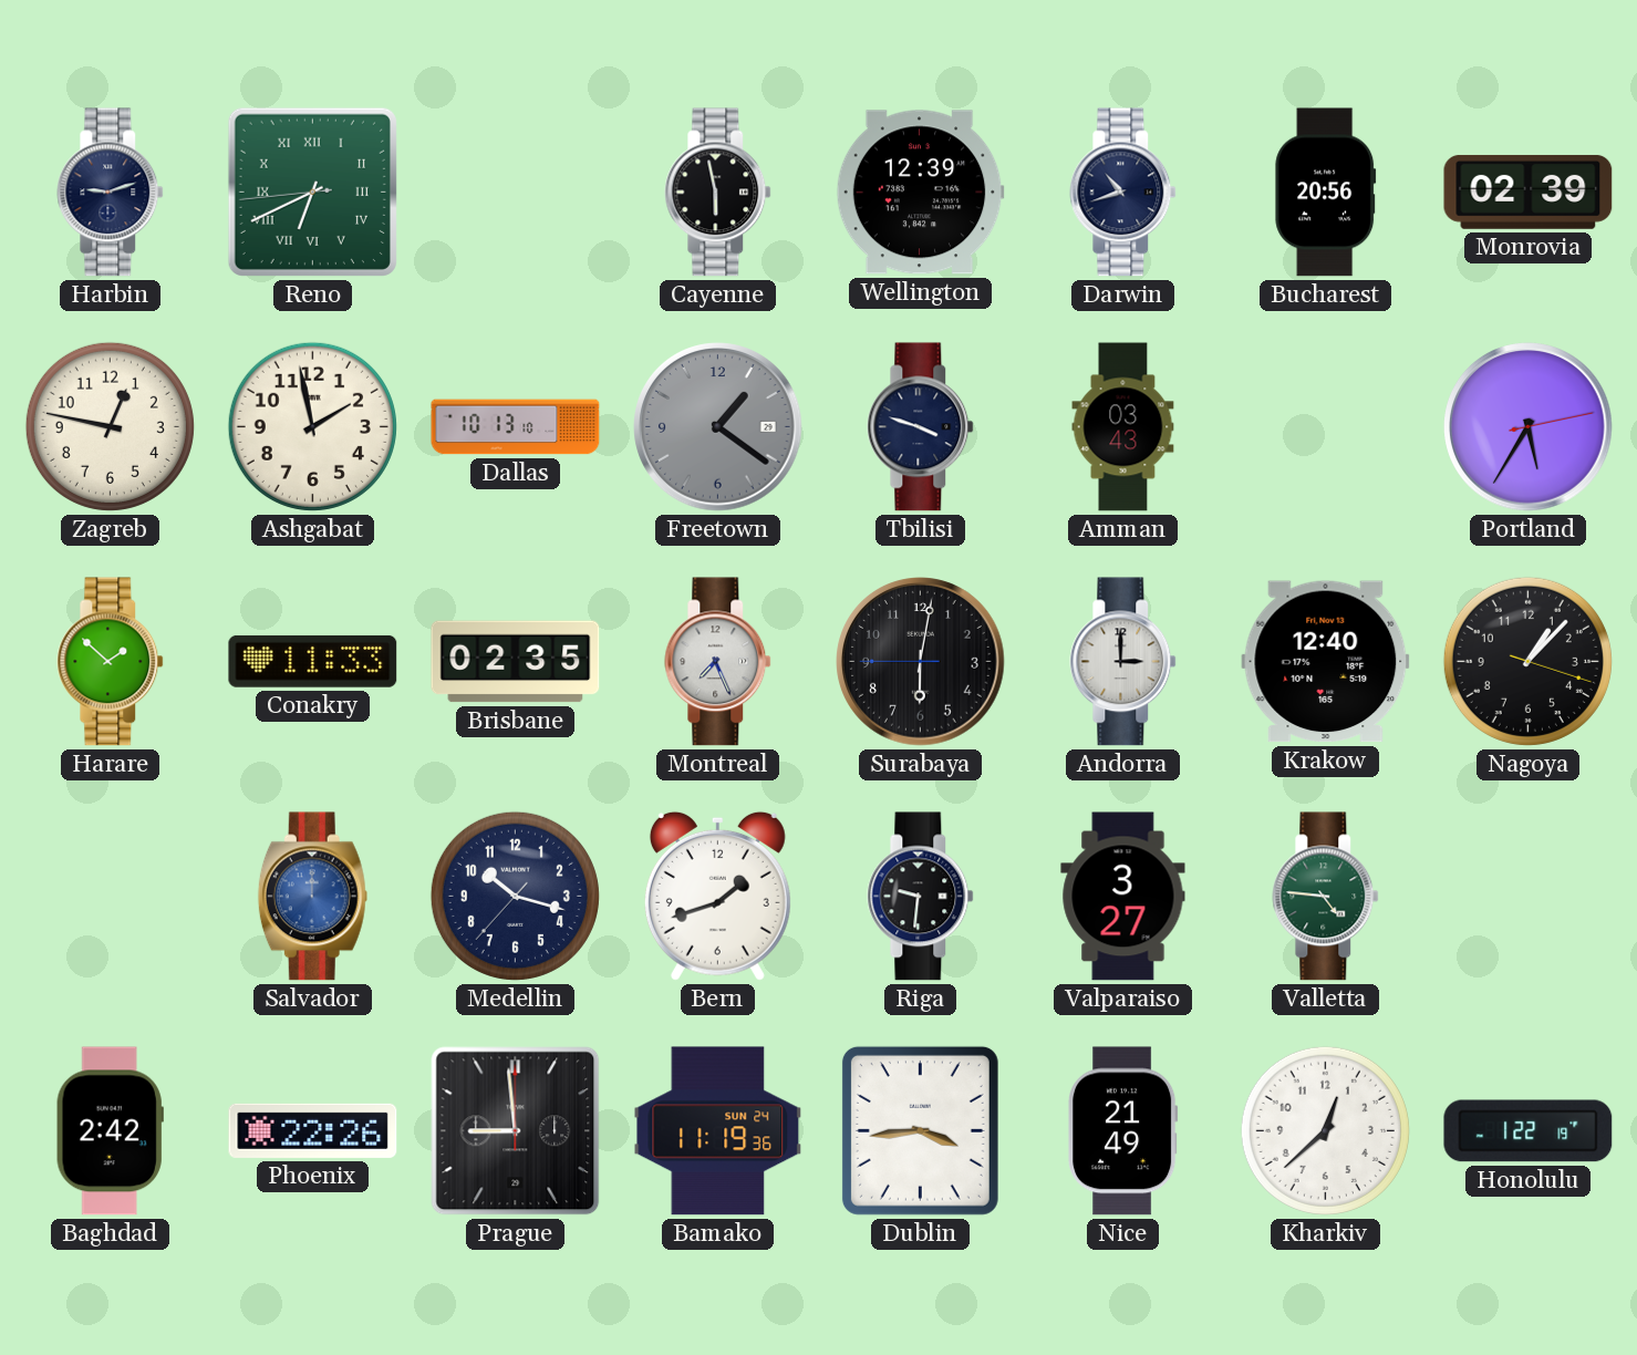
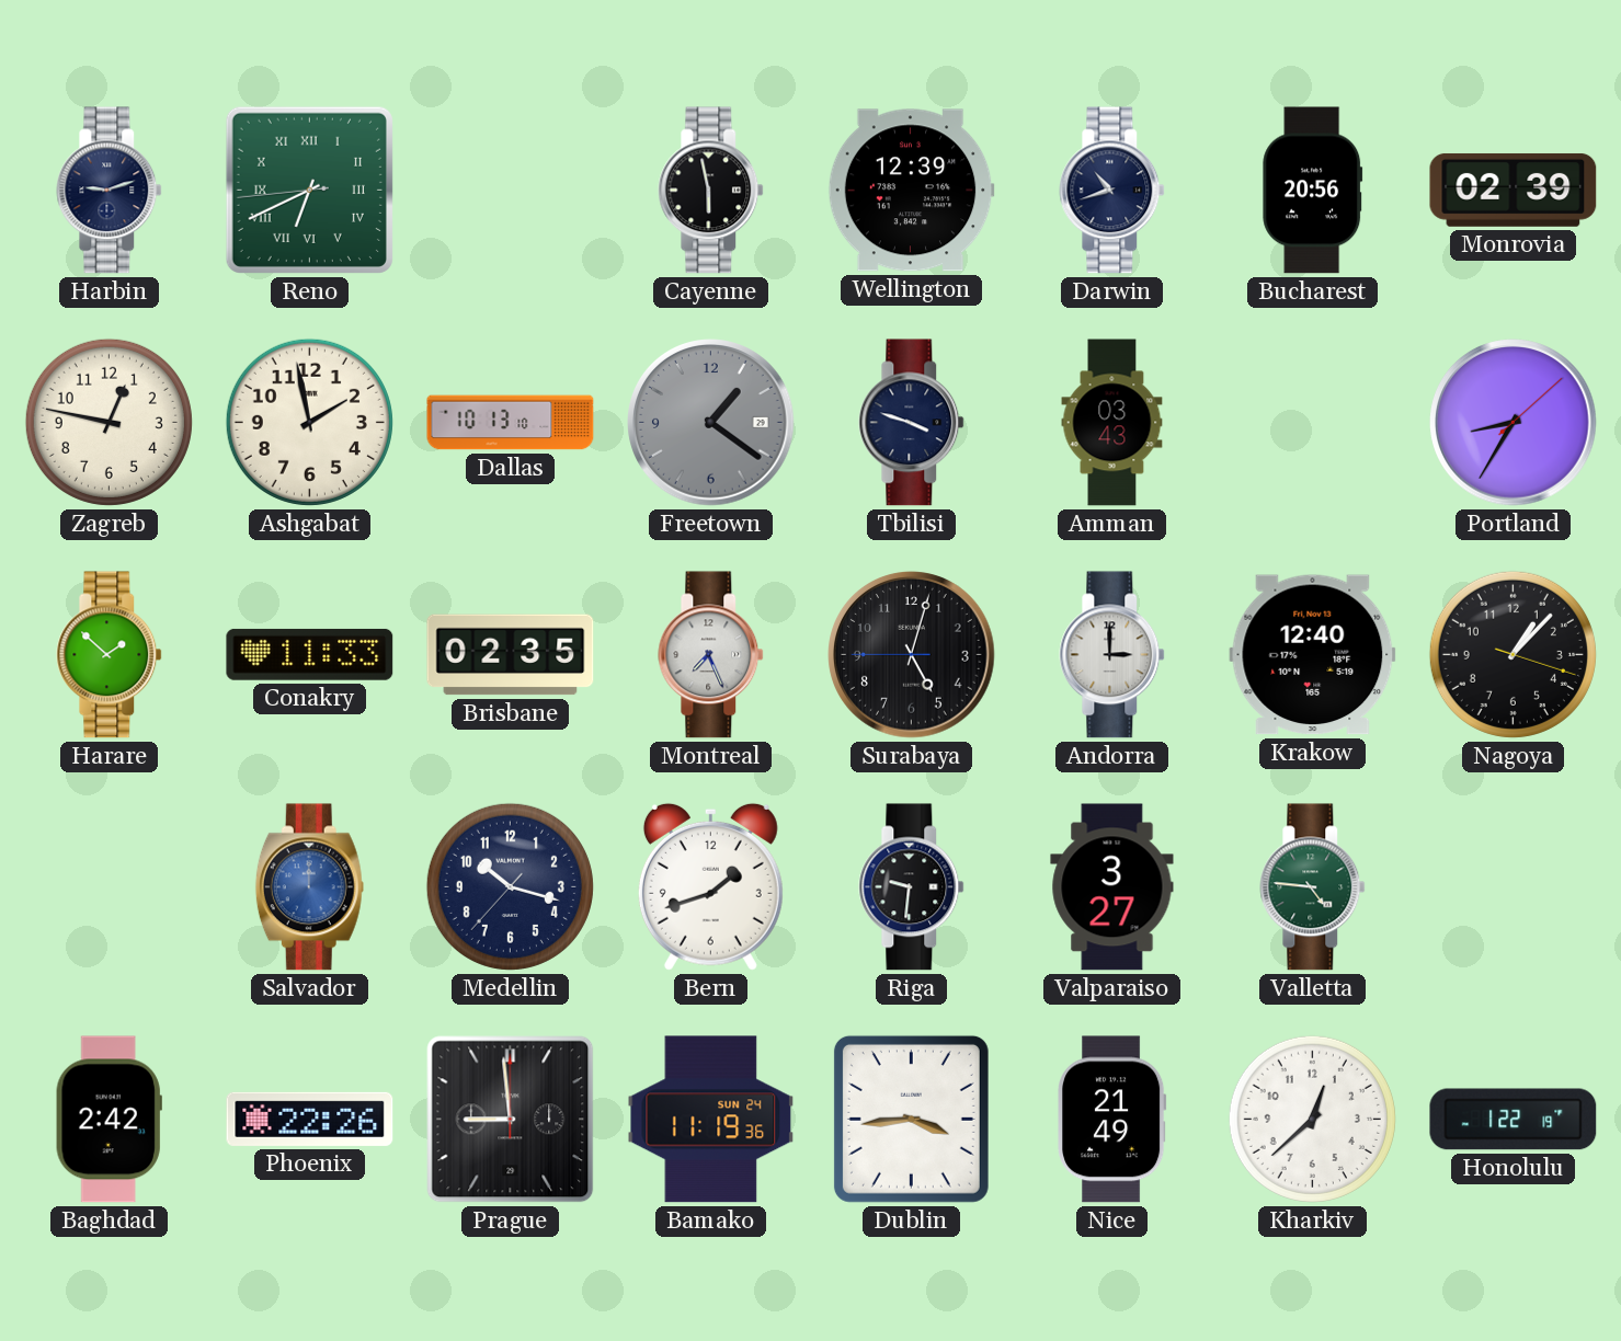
Portland: 5:35 -> 8:35
Surabaya: 6:01 -> 5:02
